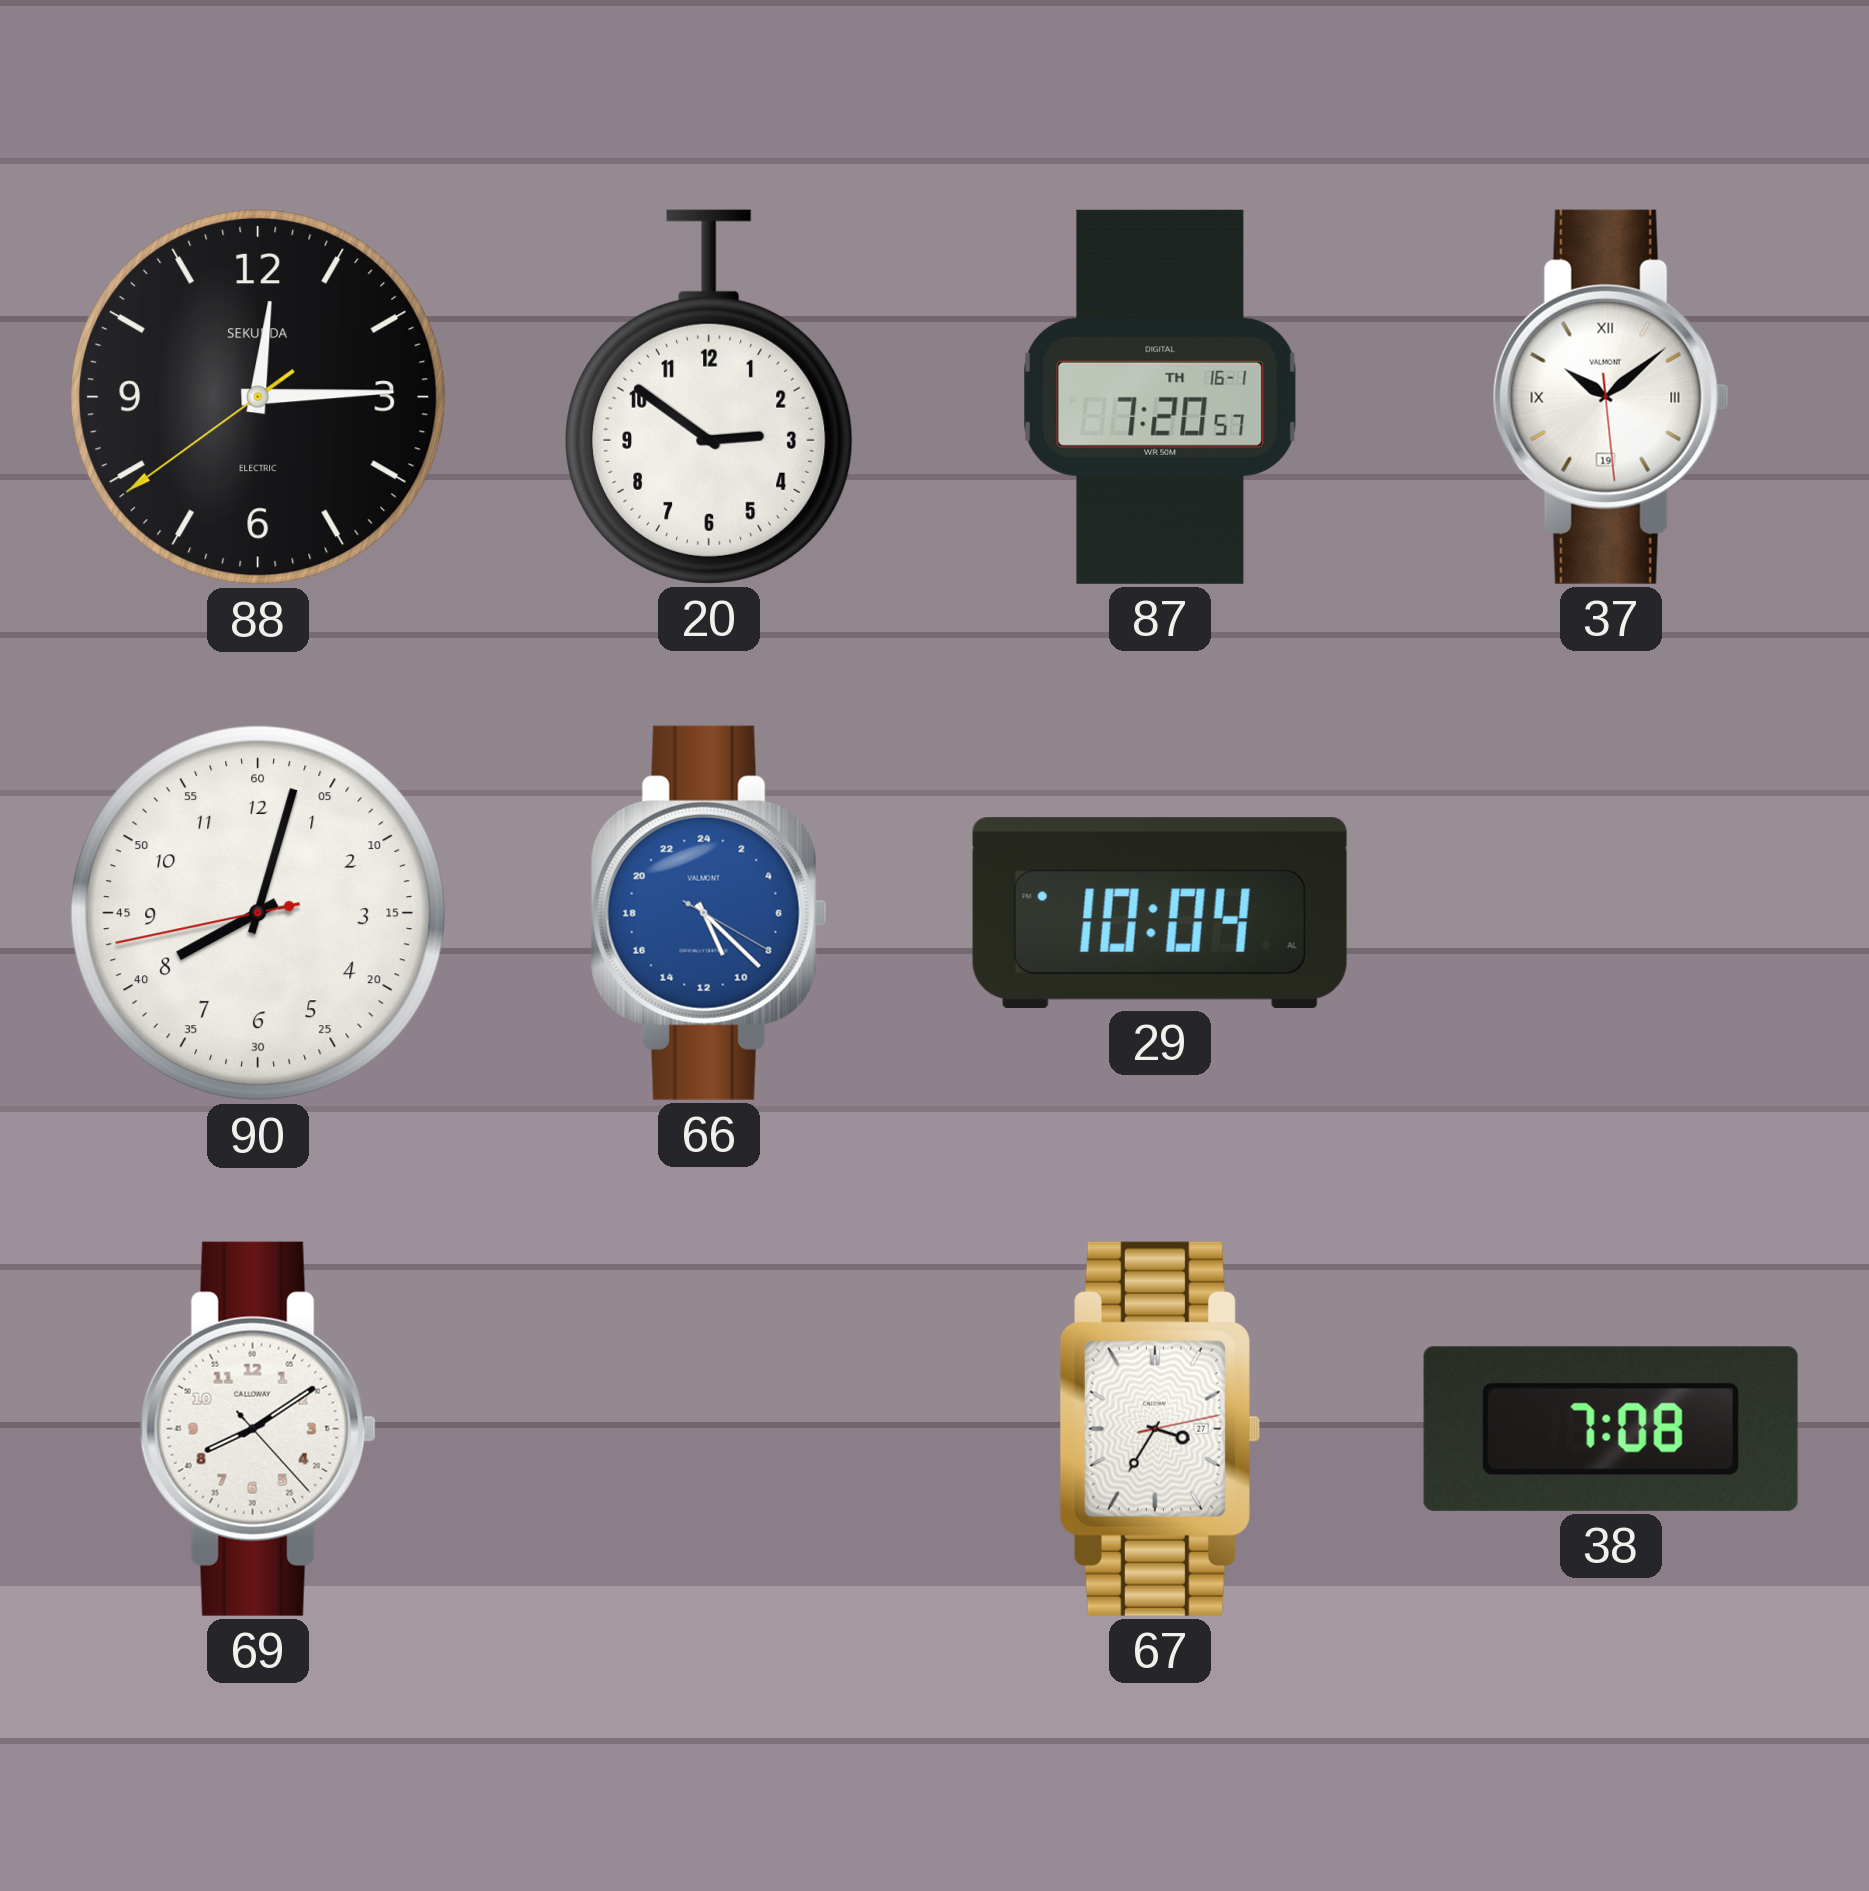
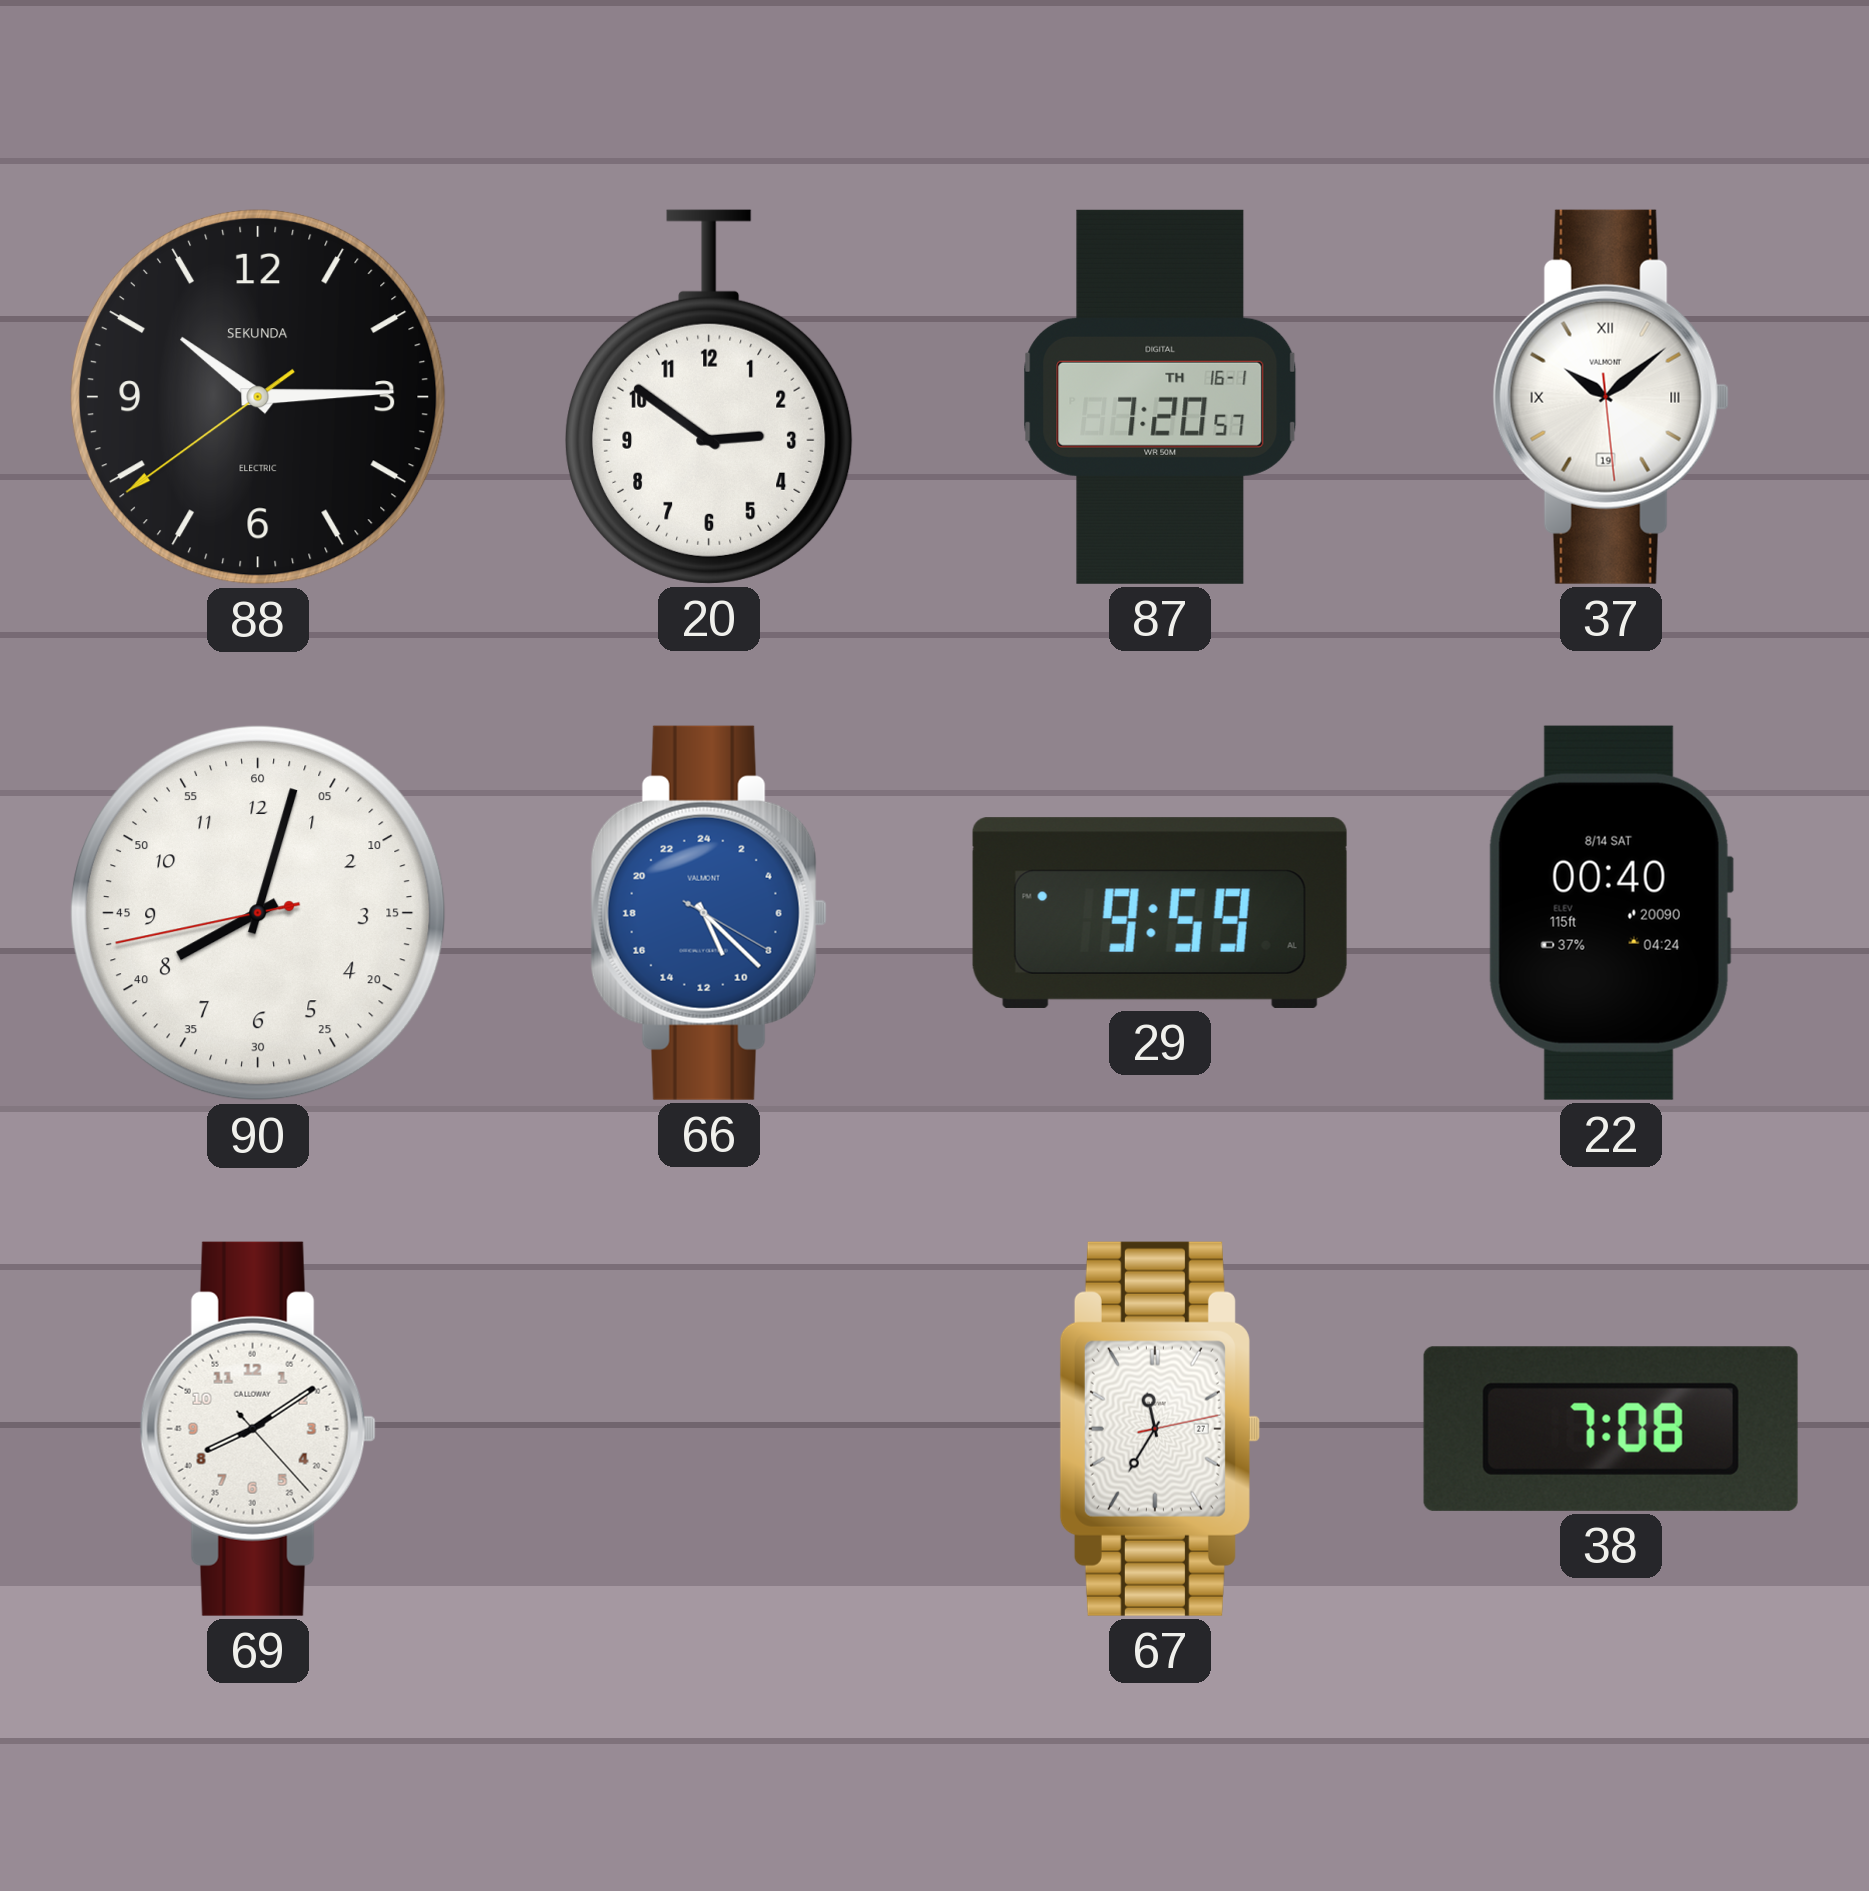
88: 12:14 -> 10:14
29: 10:04 -> 9:59
22: none -> 00:40
67: 3:35 -> 11:35
